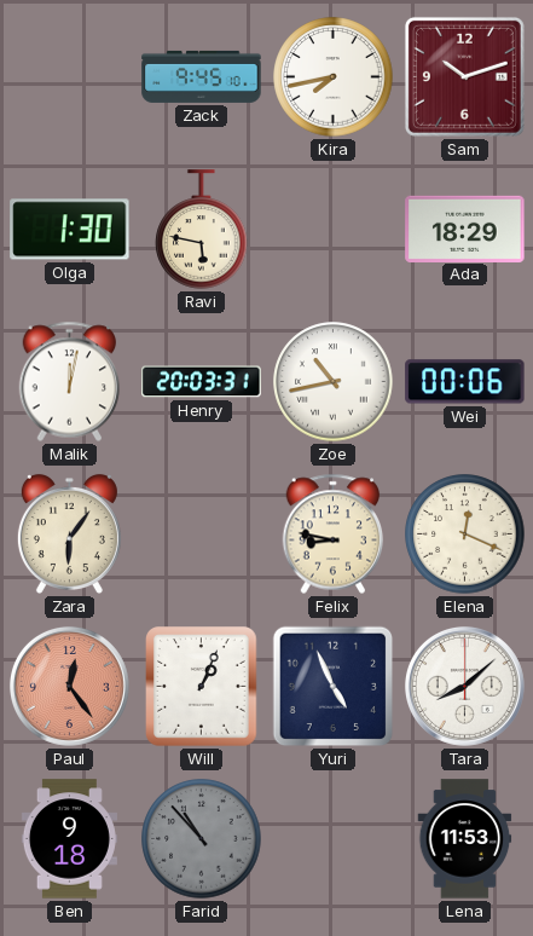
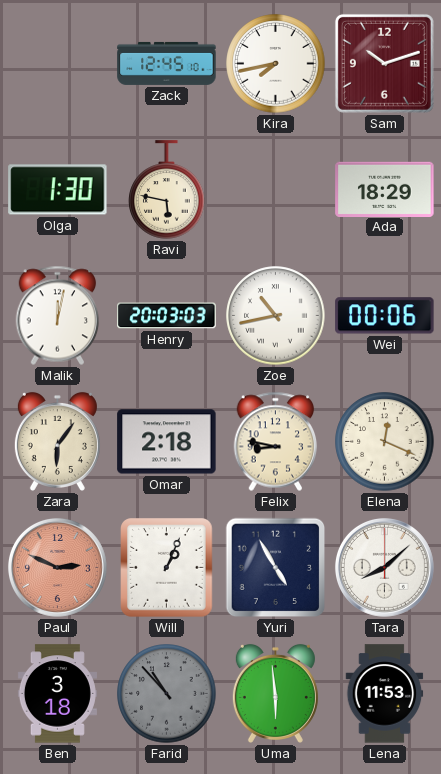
Zack: 9:45 -> 12:45
Henry: 20:03:31 -> 20:03:03
Omar: none -> 2:18
Paul: 12:24 -> 2:49
Yuri: 4:56 -> 4:55
Ben: 9:18 -> 3:18
Uma: none -> 5:59
